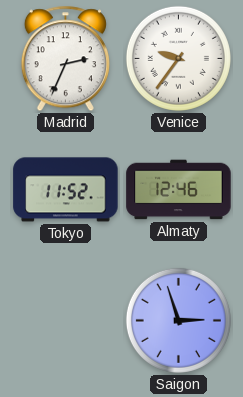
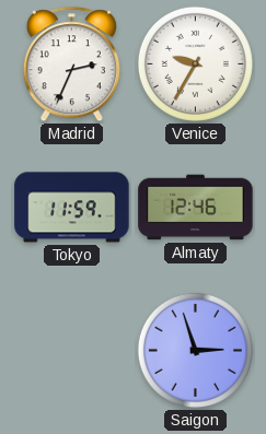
Venice: 9:36 -> 9:35
Tokyo: 11:52 -> 11:59
